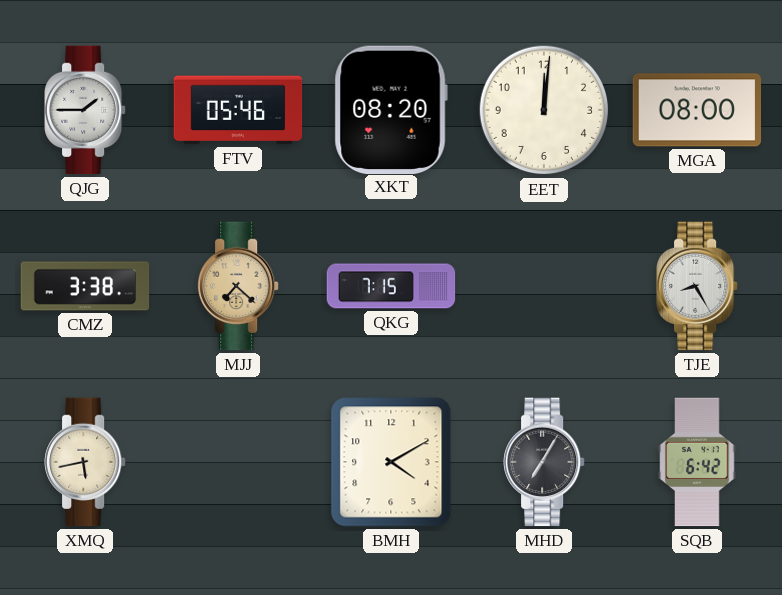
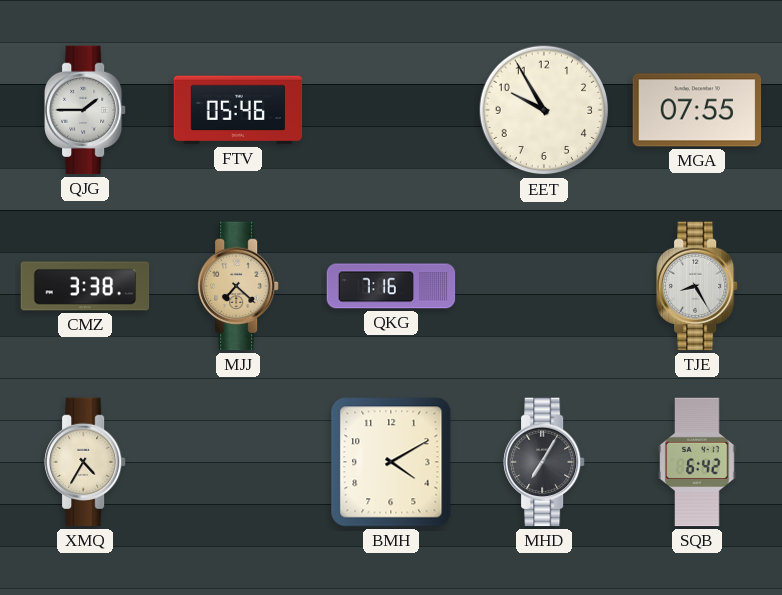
XKT: 08:20 -> none
EET: 12:01 -> 9:55
MGA: 08:00 -> 07:55
QKG: 7:15 -> 7:16
XMQ: 5:43 -> 4:35
